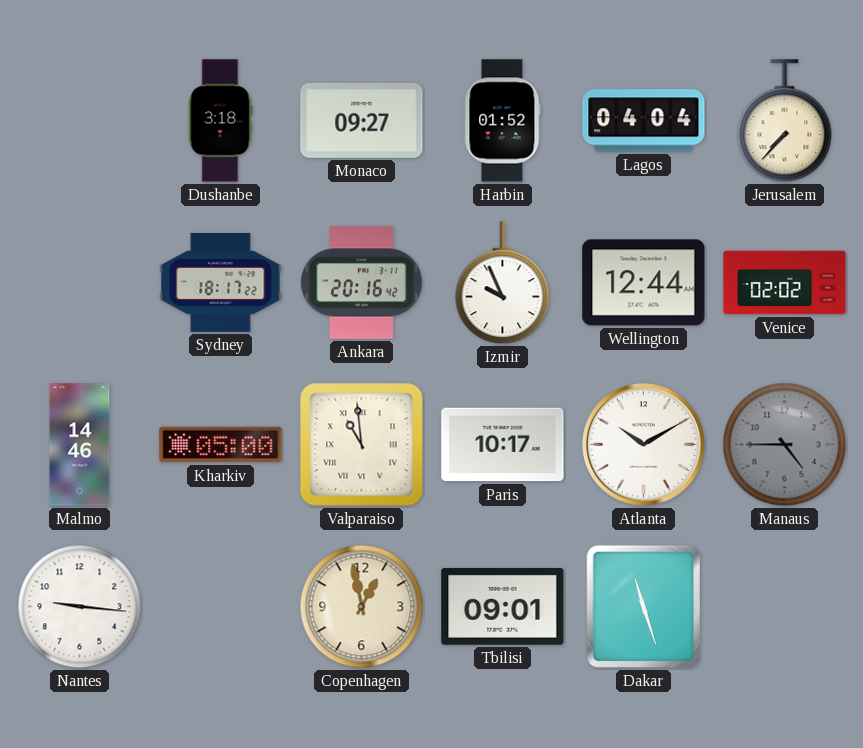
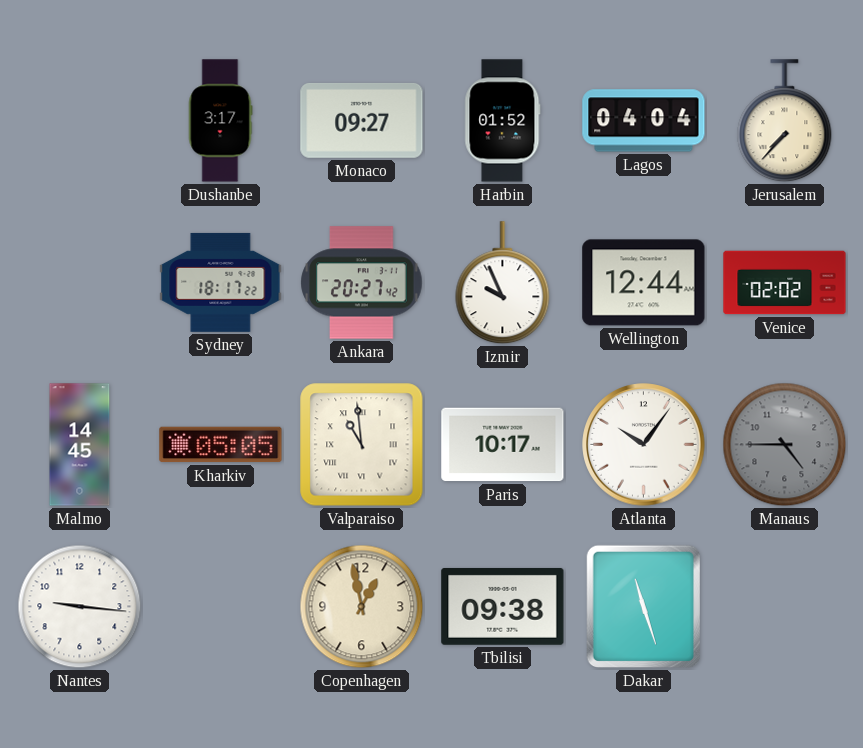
Dushanbe: 3:18 -> 3:17
Ankara: 20:16 -> 20:27
Malmo: 14:46 -> 14:45
Kharkiv: 05:00 -> 05:05
Atlanta: 10:10 -> 10:06
Tbilisi: 09:01 -> 09:38
